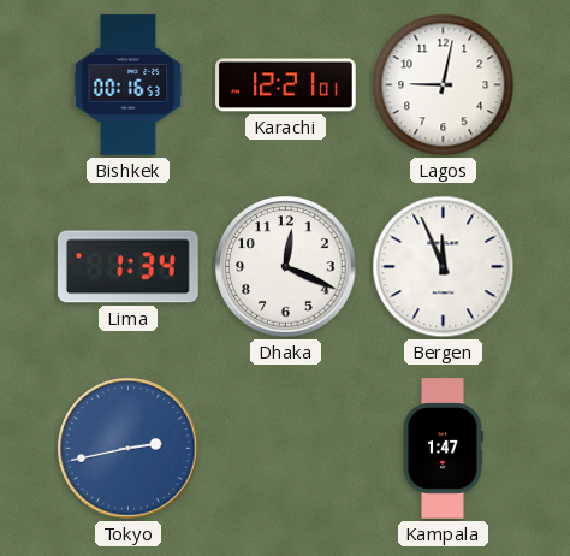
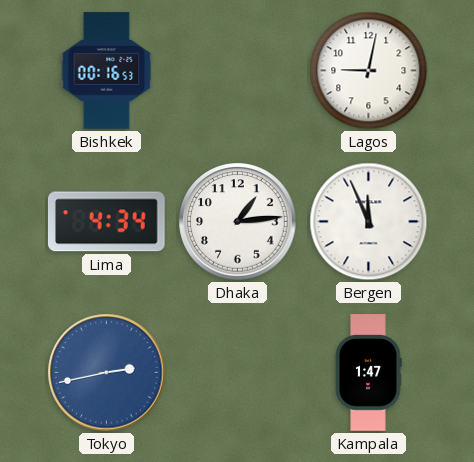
Karachi: 12:21 -> none
Lima: 1:34 -> 4:34
Dhaka: 12:19 -> 1:14
